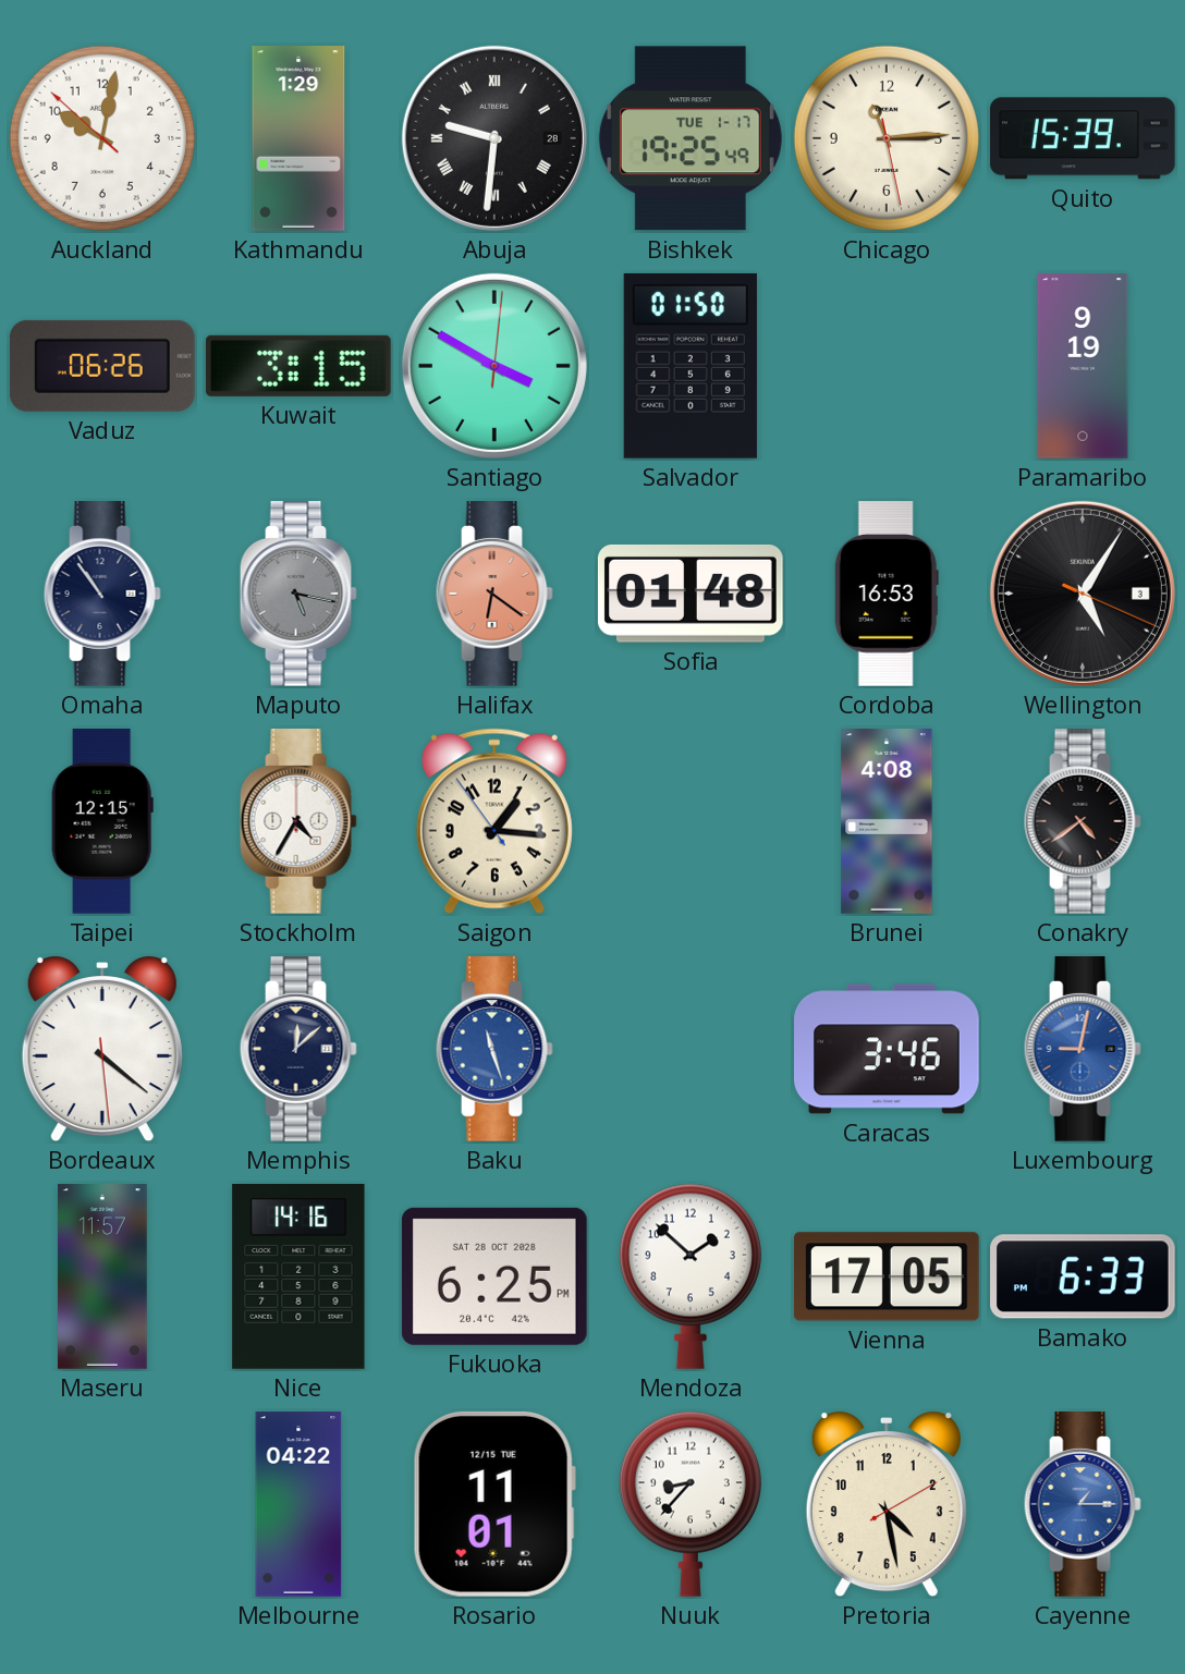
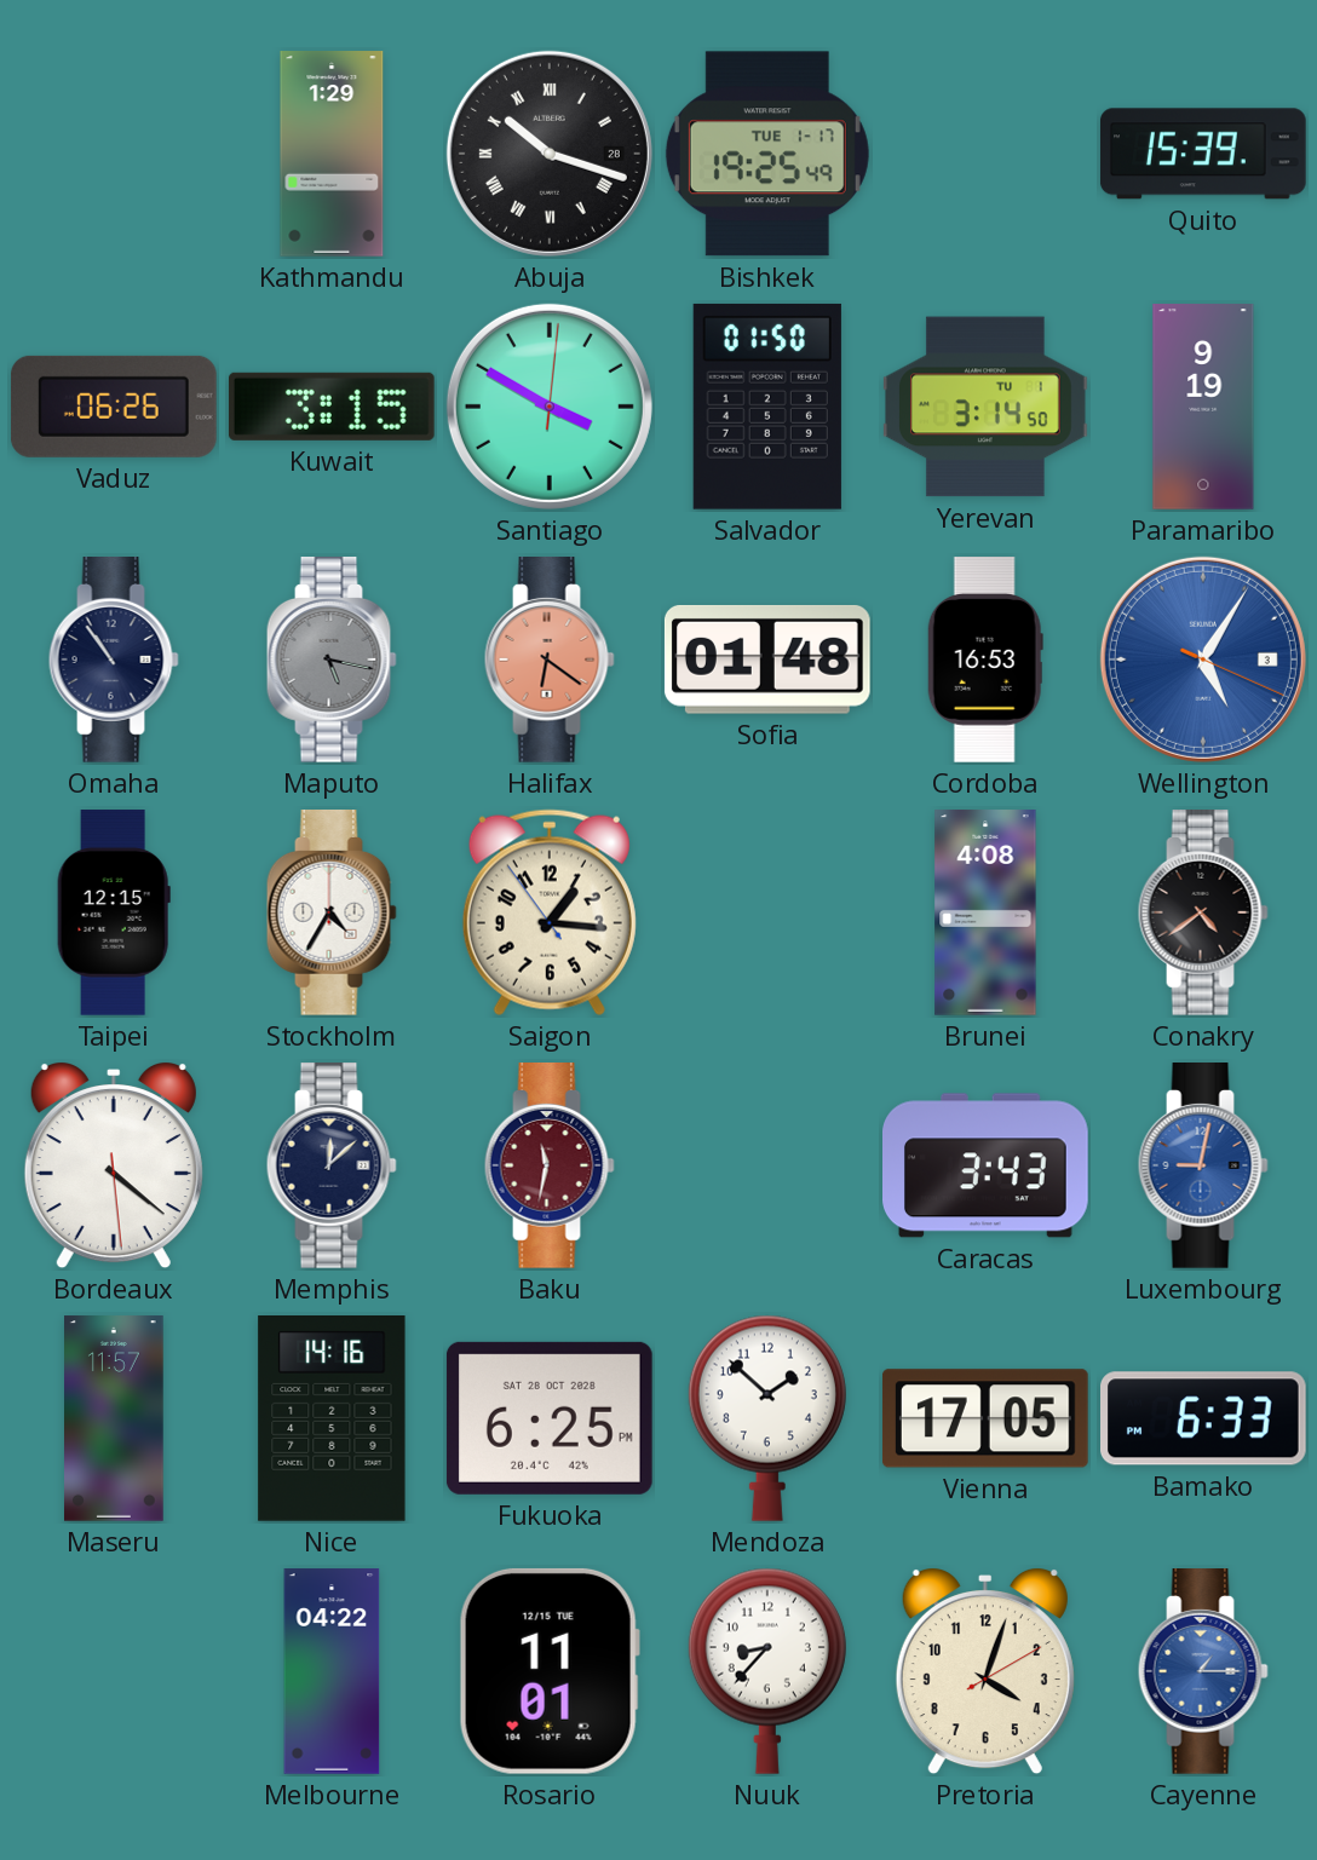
Auckland: 10:01 -> none
Abuja: 9:31 -> 10:18
Chicago: 11:14 -> none
Yerevan: none -> 3:14
Wellington dial: black -> blue
Baku: 11:27 -> 11:32
Baku dial: blue -> burgundy
Caracas: 3:46 -> 3:43
Pretoria: 4:28 -> 4:03
